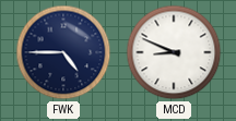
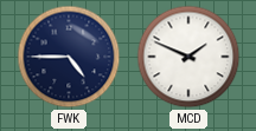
MCD: 8:49 -> 1:49
